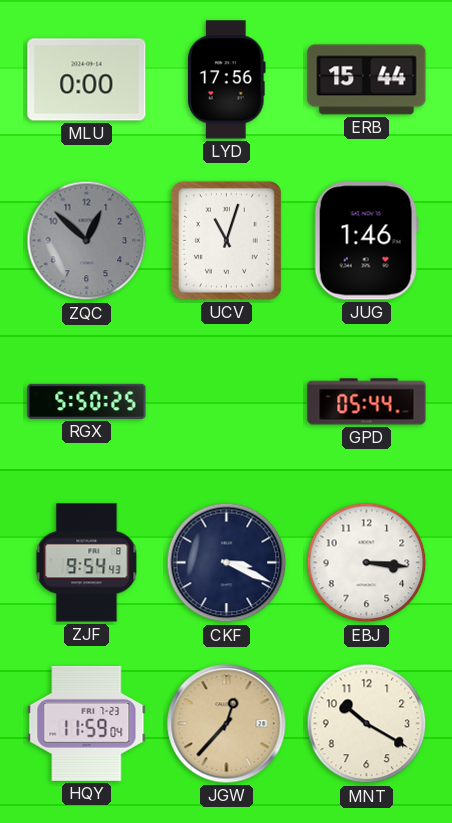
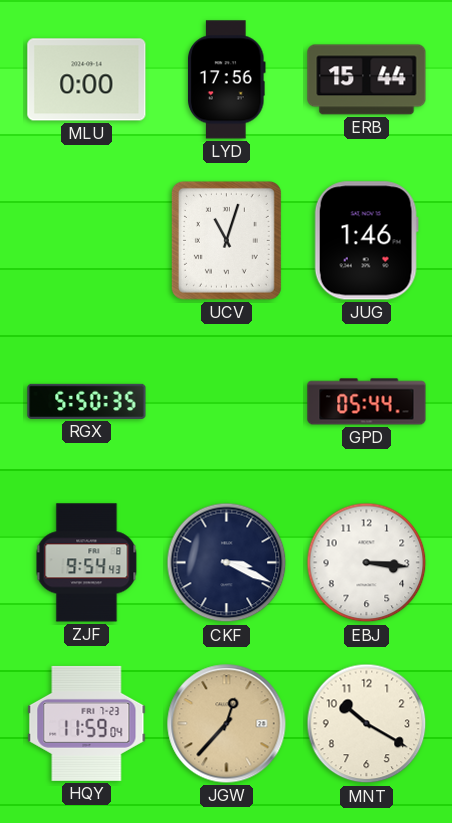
ZQC: 12:52 -> none
RGX: 5:50:25 -> 5:50:35
